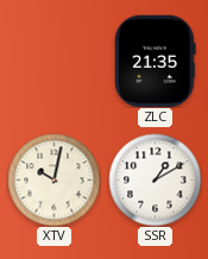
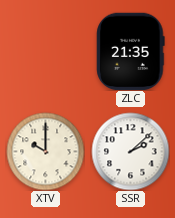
XTV: 10:02 -> 10:00
SSR: 1:10 -> 2:08
